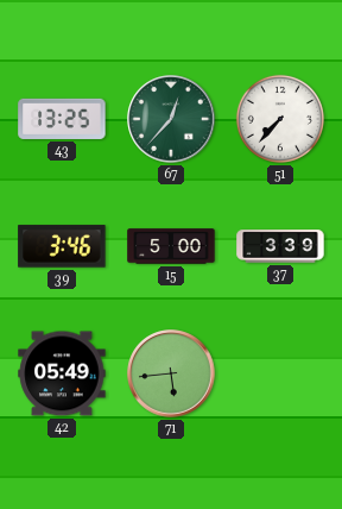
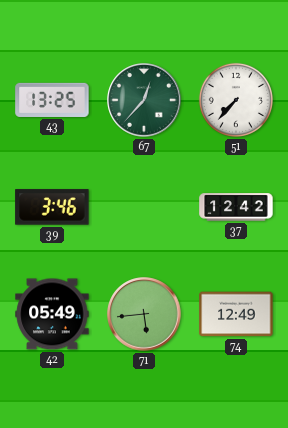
15: 5:00 -> none
37: 3:39 -> 12:42
74: none -> 12:49
